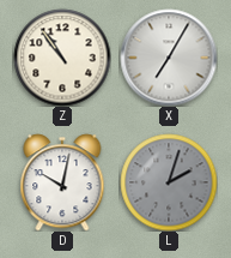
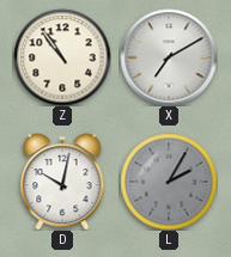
X: 7:05 -> 7:10
L: 2:03 -> 2:05
